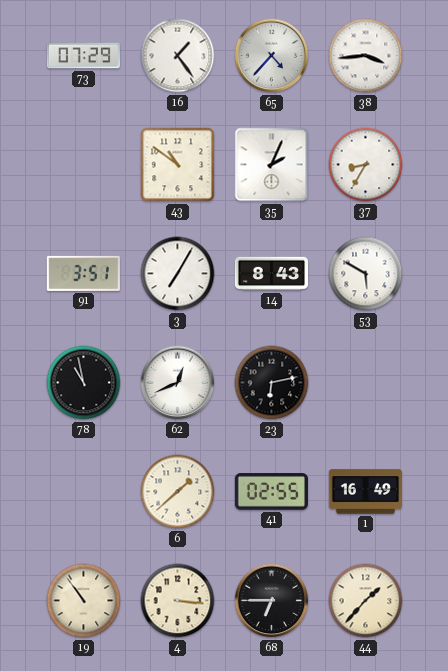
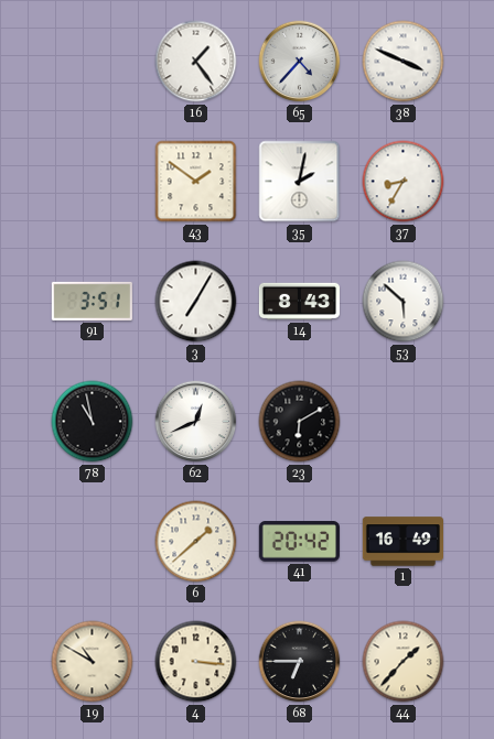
73: 07:29 -> none
38: 3:44 -> 3:49
43: 10:51 -> 1:51
35: 2:04 -> 2:02
53: 5:50 -> 5:52
23: 6:13 -> 6:10
41: 02:55 -> 20:42
19: 10:54 -> 10:50
